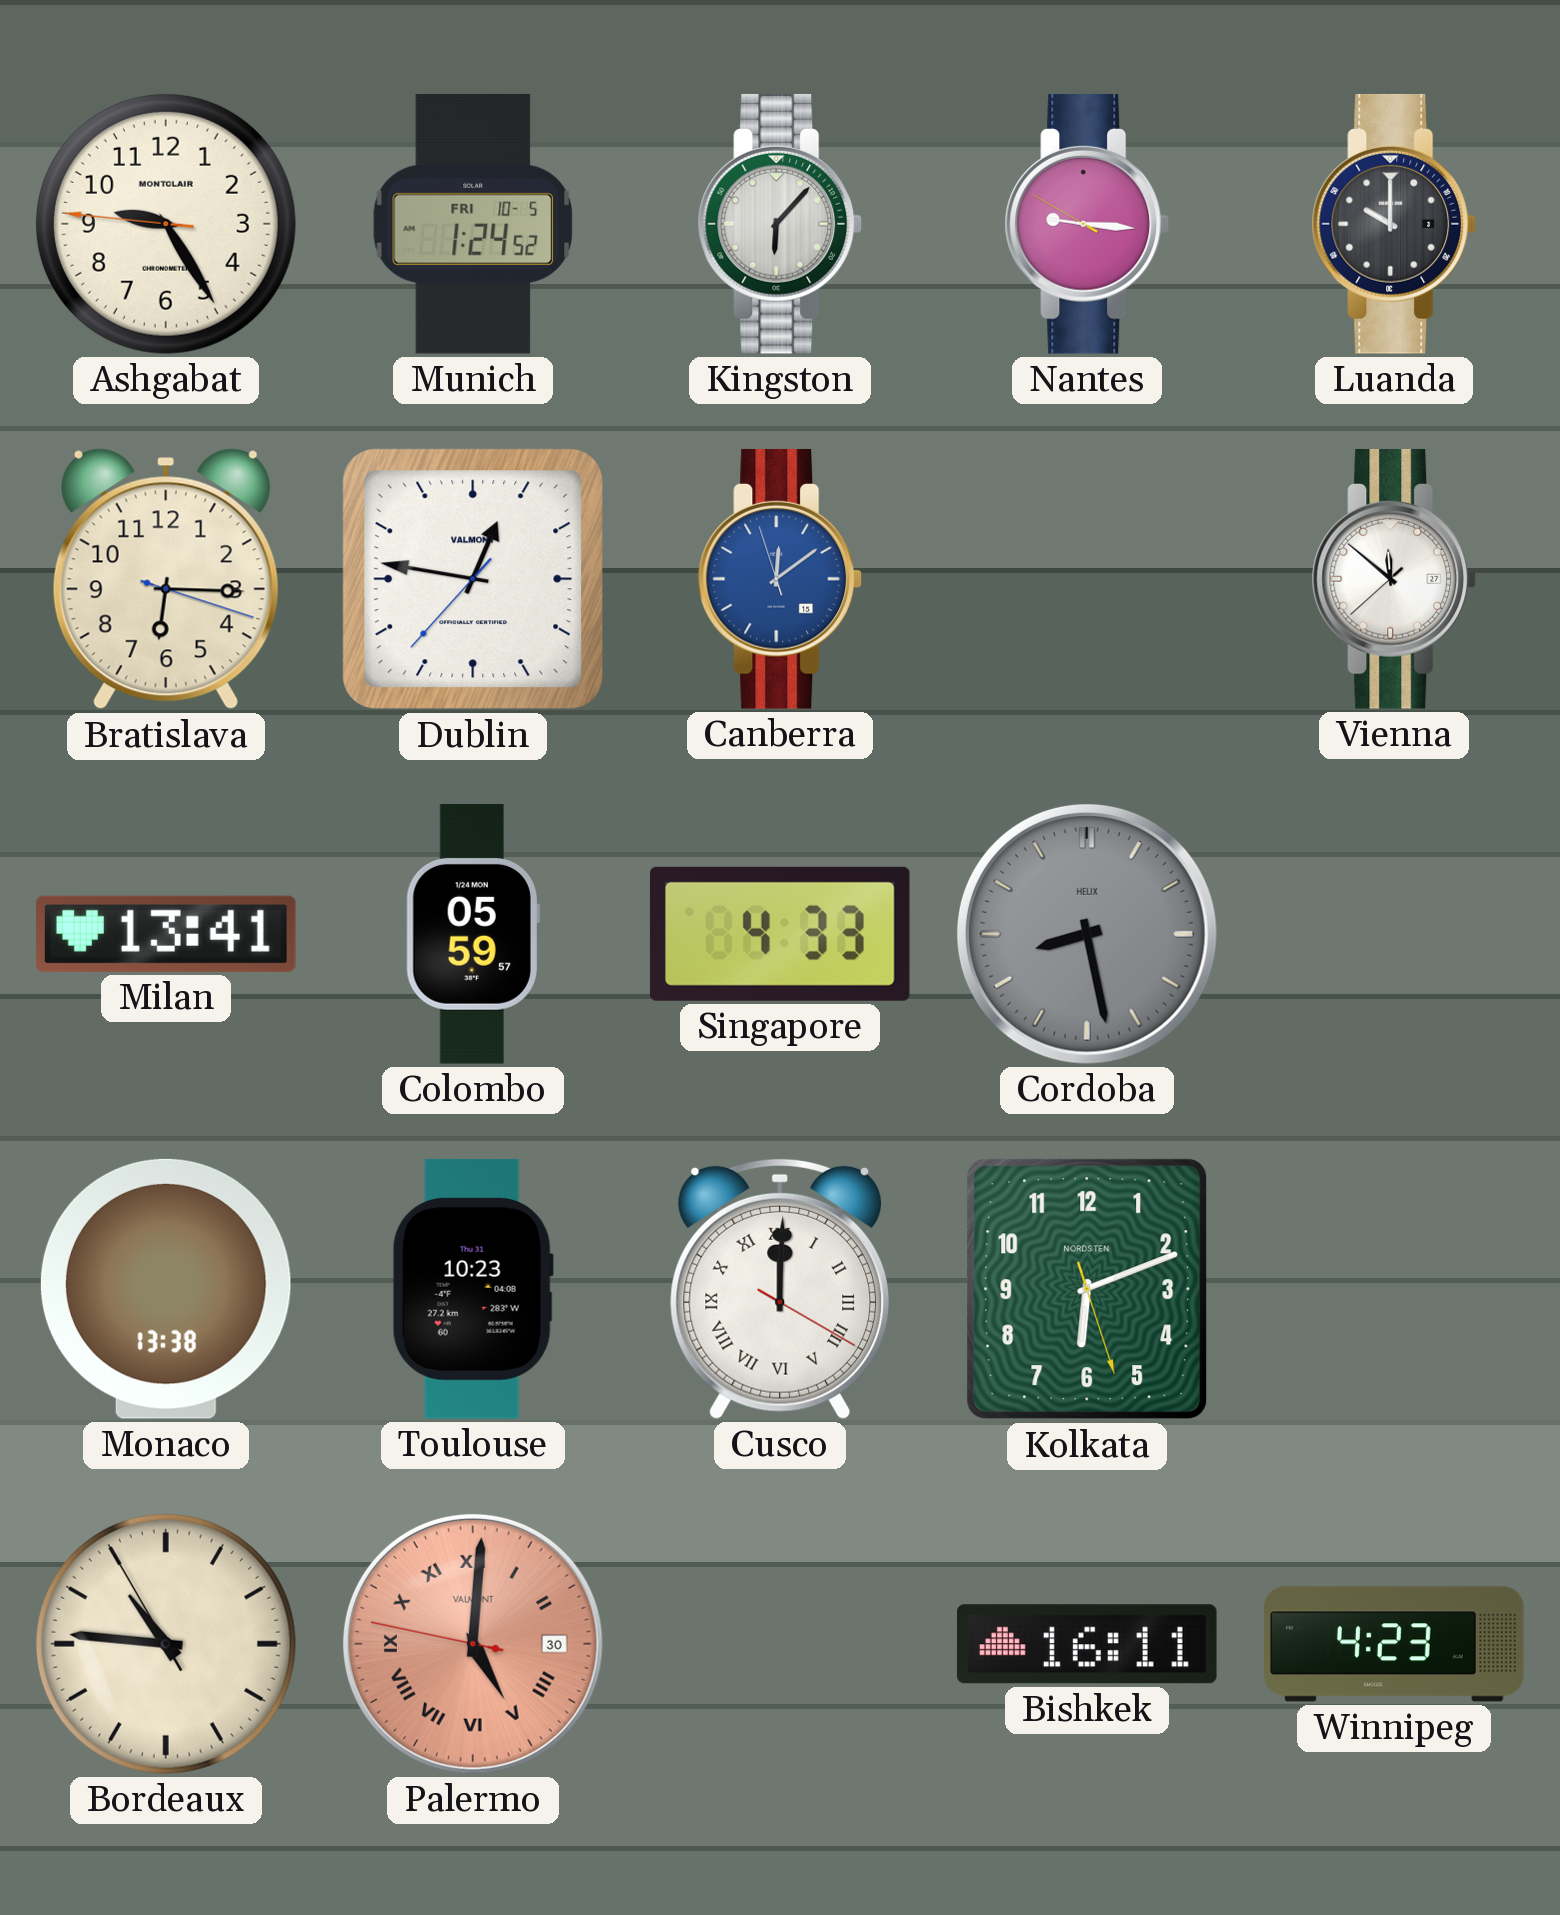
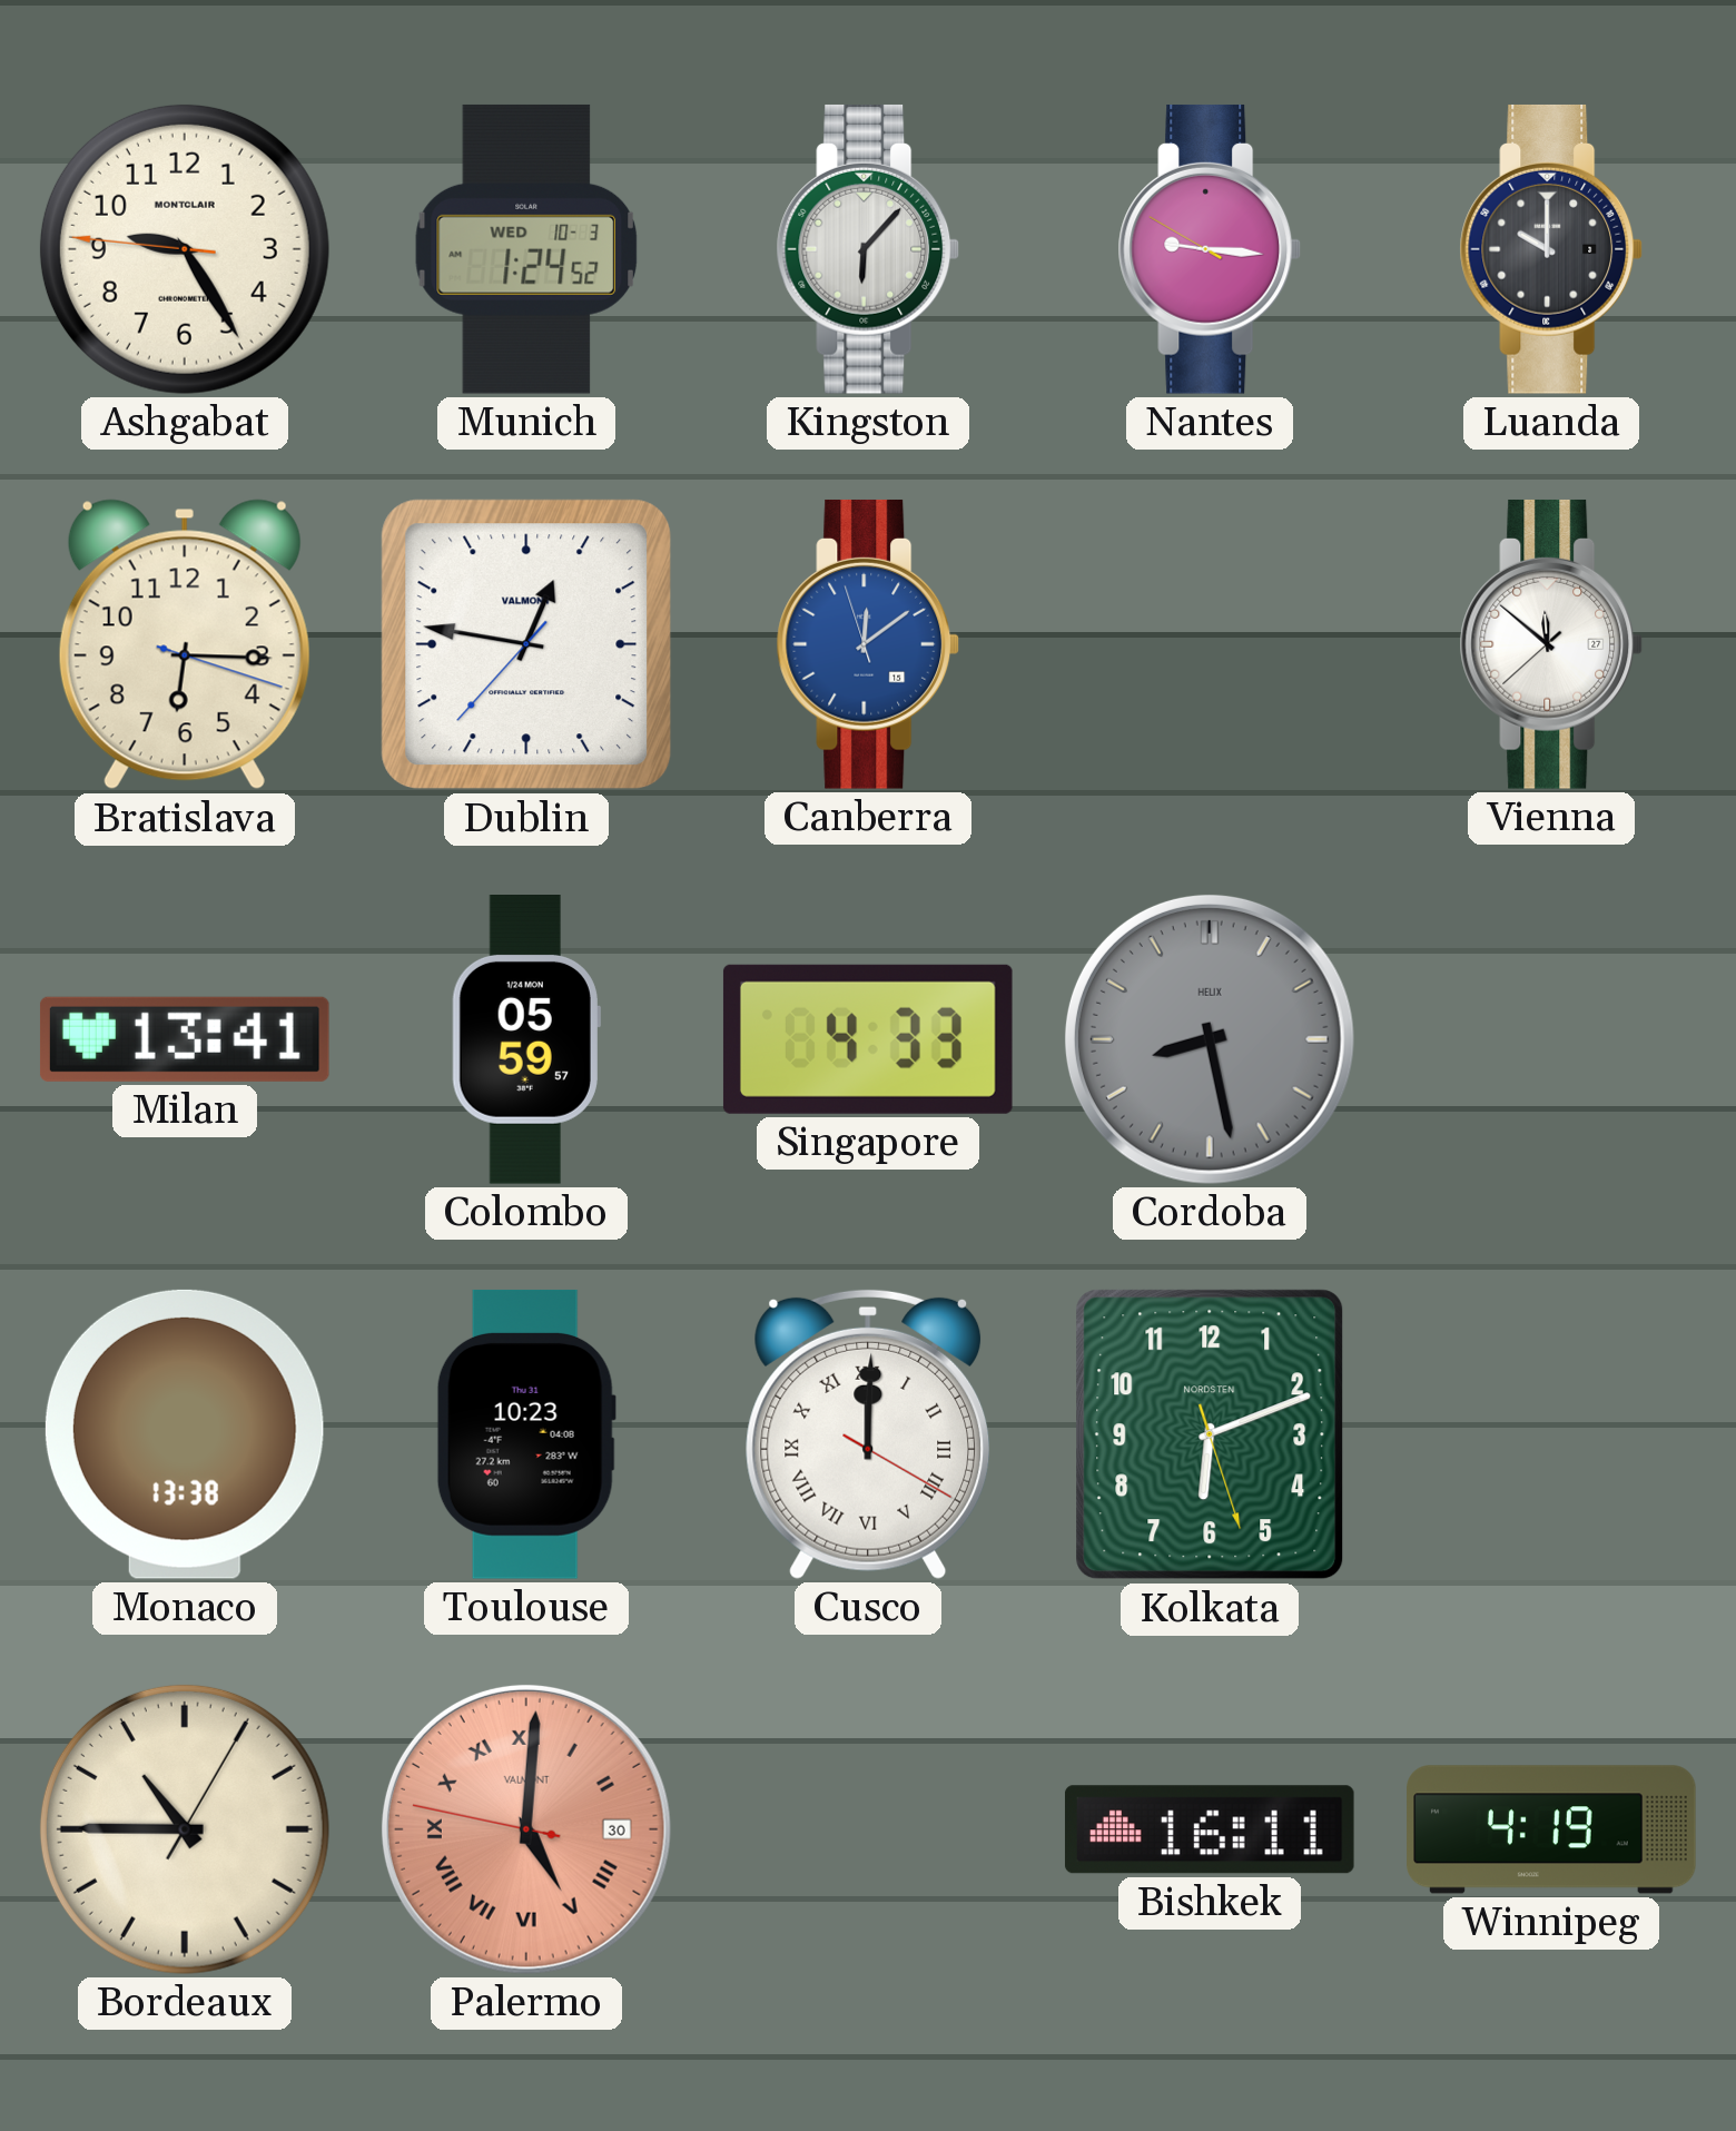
Munich date: FRI 10-5 -> WED 10-3
Bordeaux: 10:45:55 -> 10:45:05
Winnipeg: 4:23 -> 4:19
